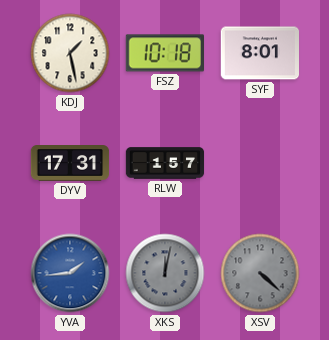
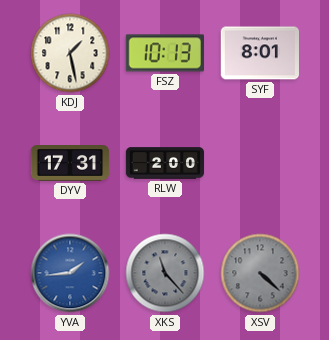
FSZ: 10:18 -> 10:13
RLW: 1:57 -> 2:00
XKS: 12:02 -> 11:23
